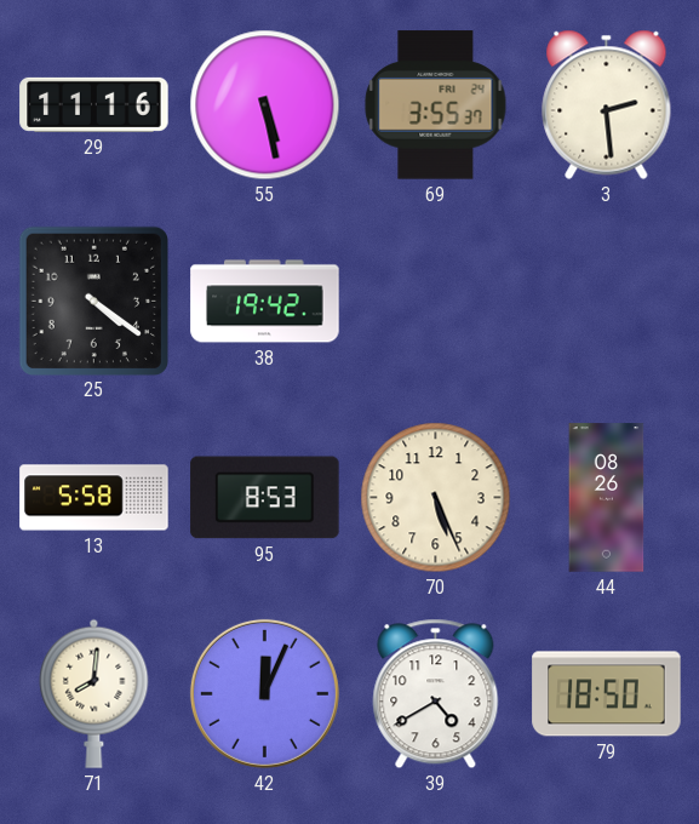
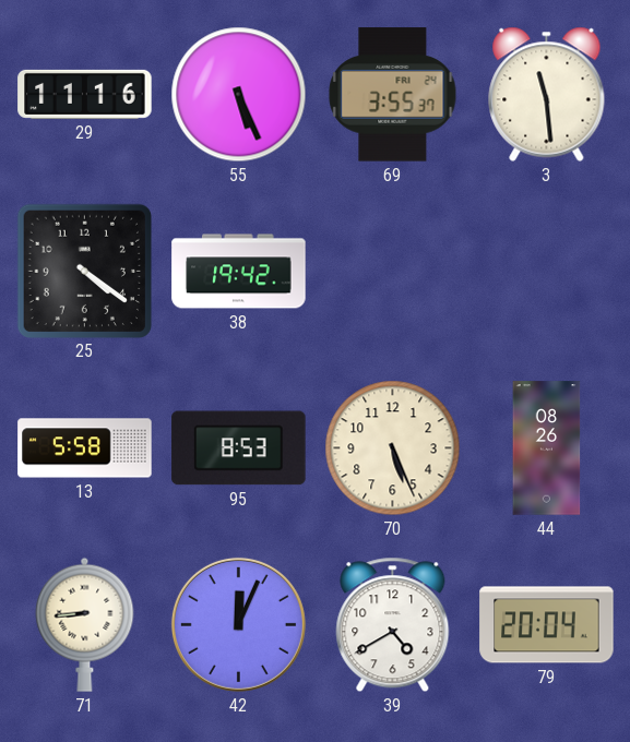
55: 5:28 -> 5:26
3: 2:29 -> 11:29
71: 8:01 -> 8:44
79: 18:50 -> 20:04
